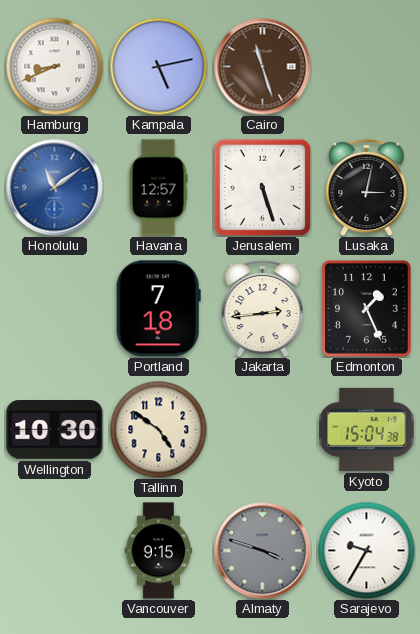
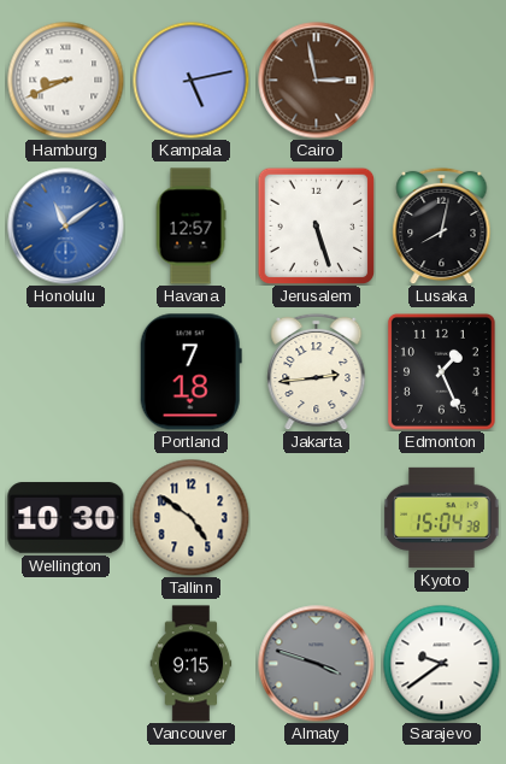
Cairo: 11:27 -> 2:58
Lusaka: 3:02 -> 8:02
Sarajevo: 9:35 -> 9:39
